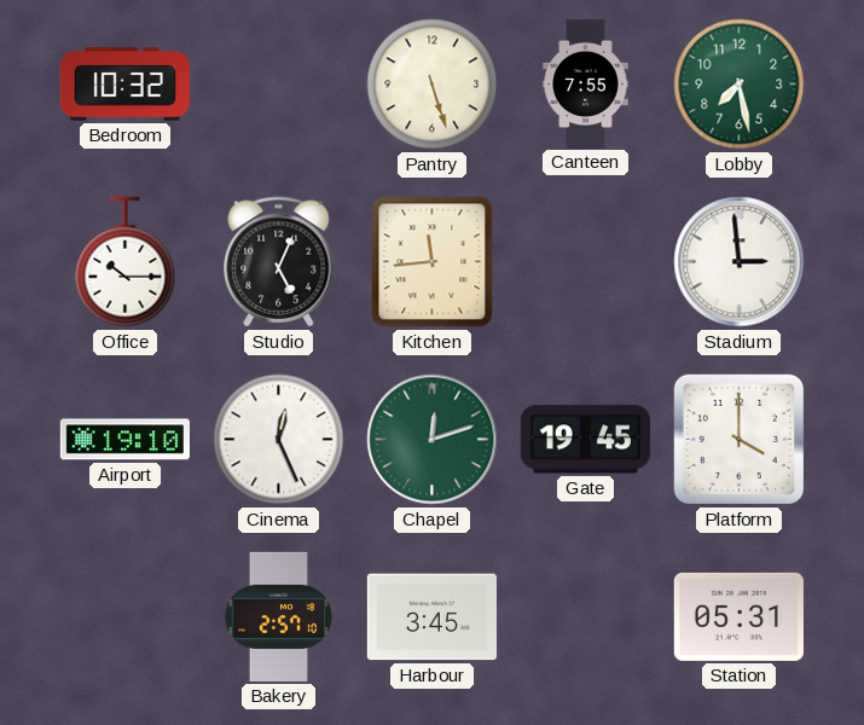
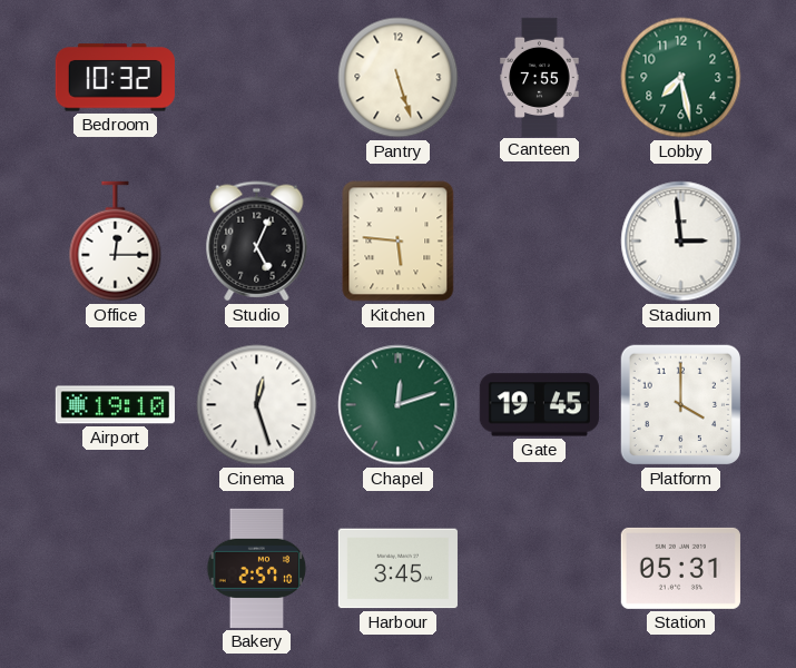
Office: 10:15 -> 12:15
Kitchen: 11:44 -> 5:46
Cinema: 12:26 -> 12:27
